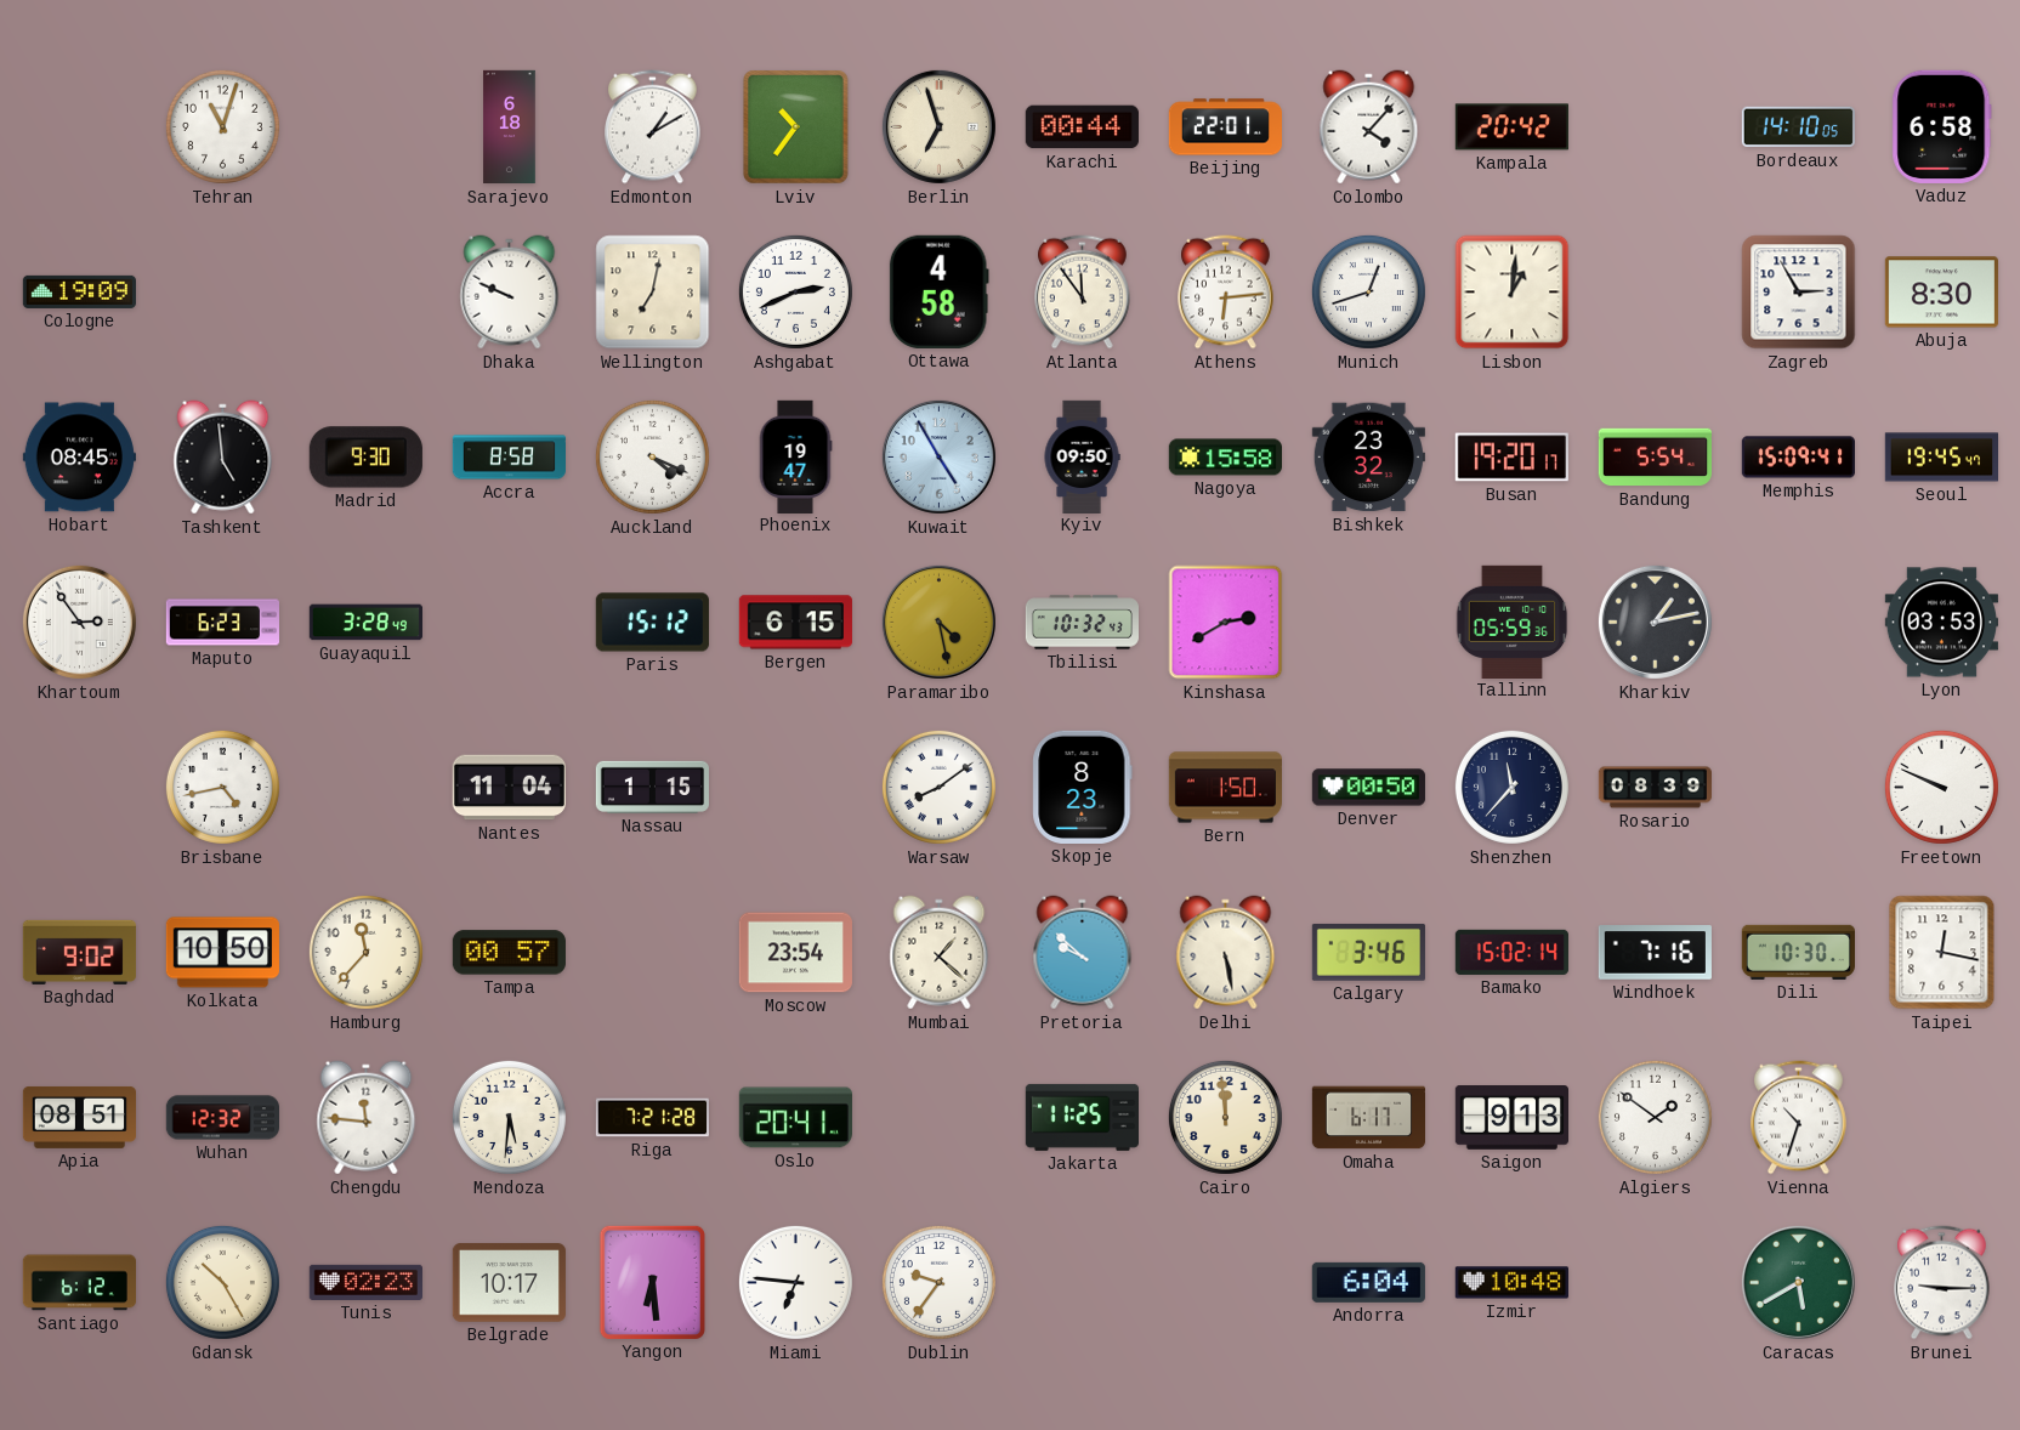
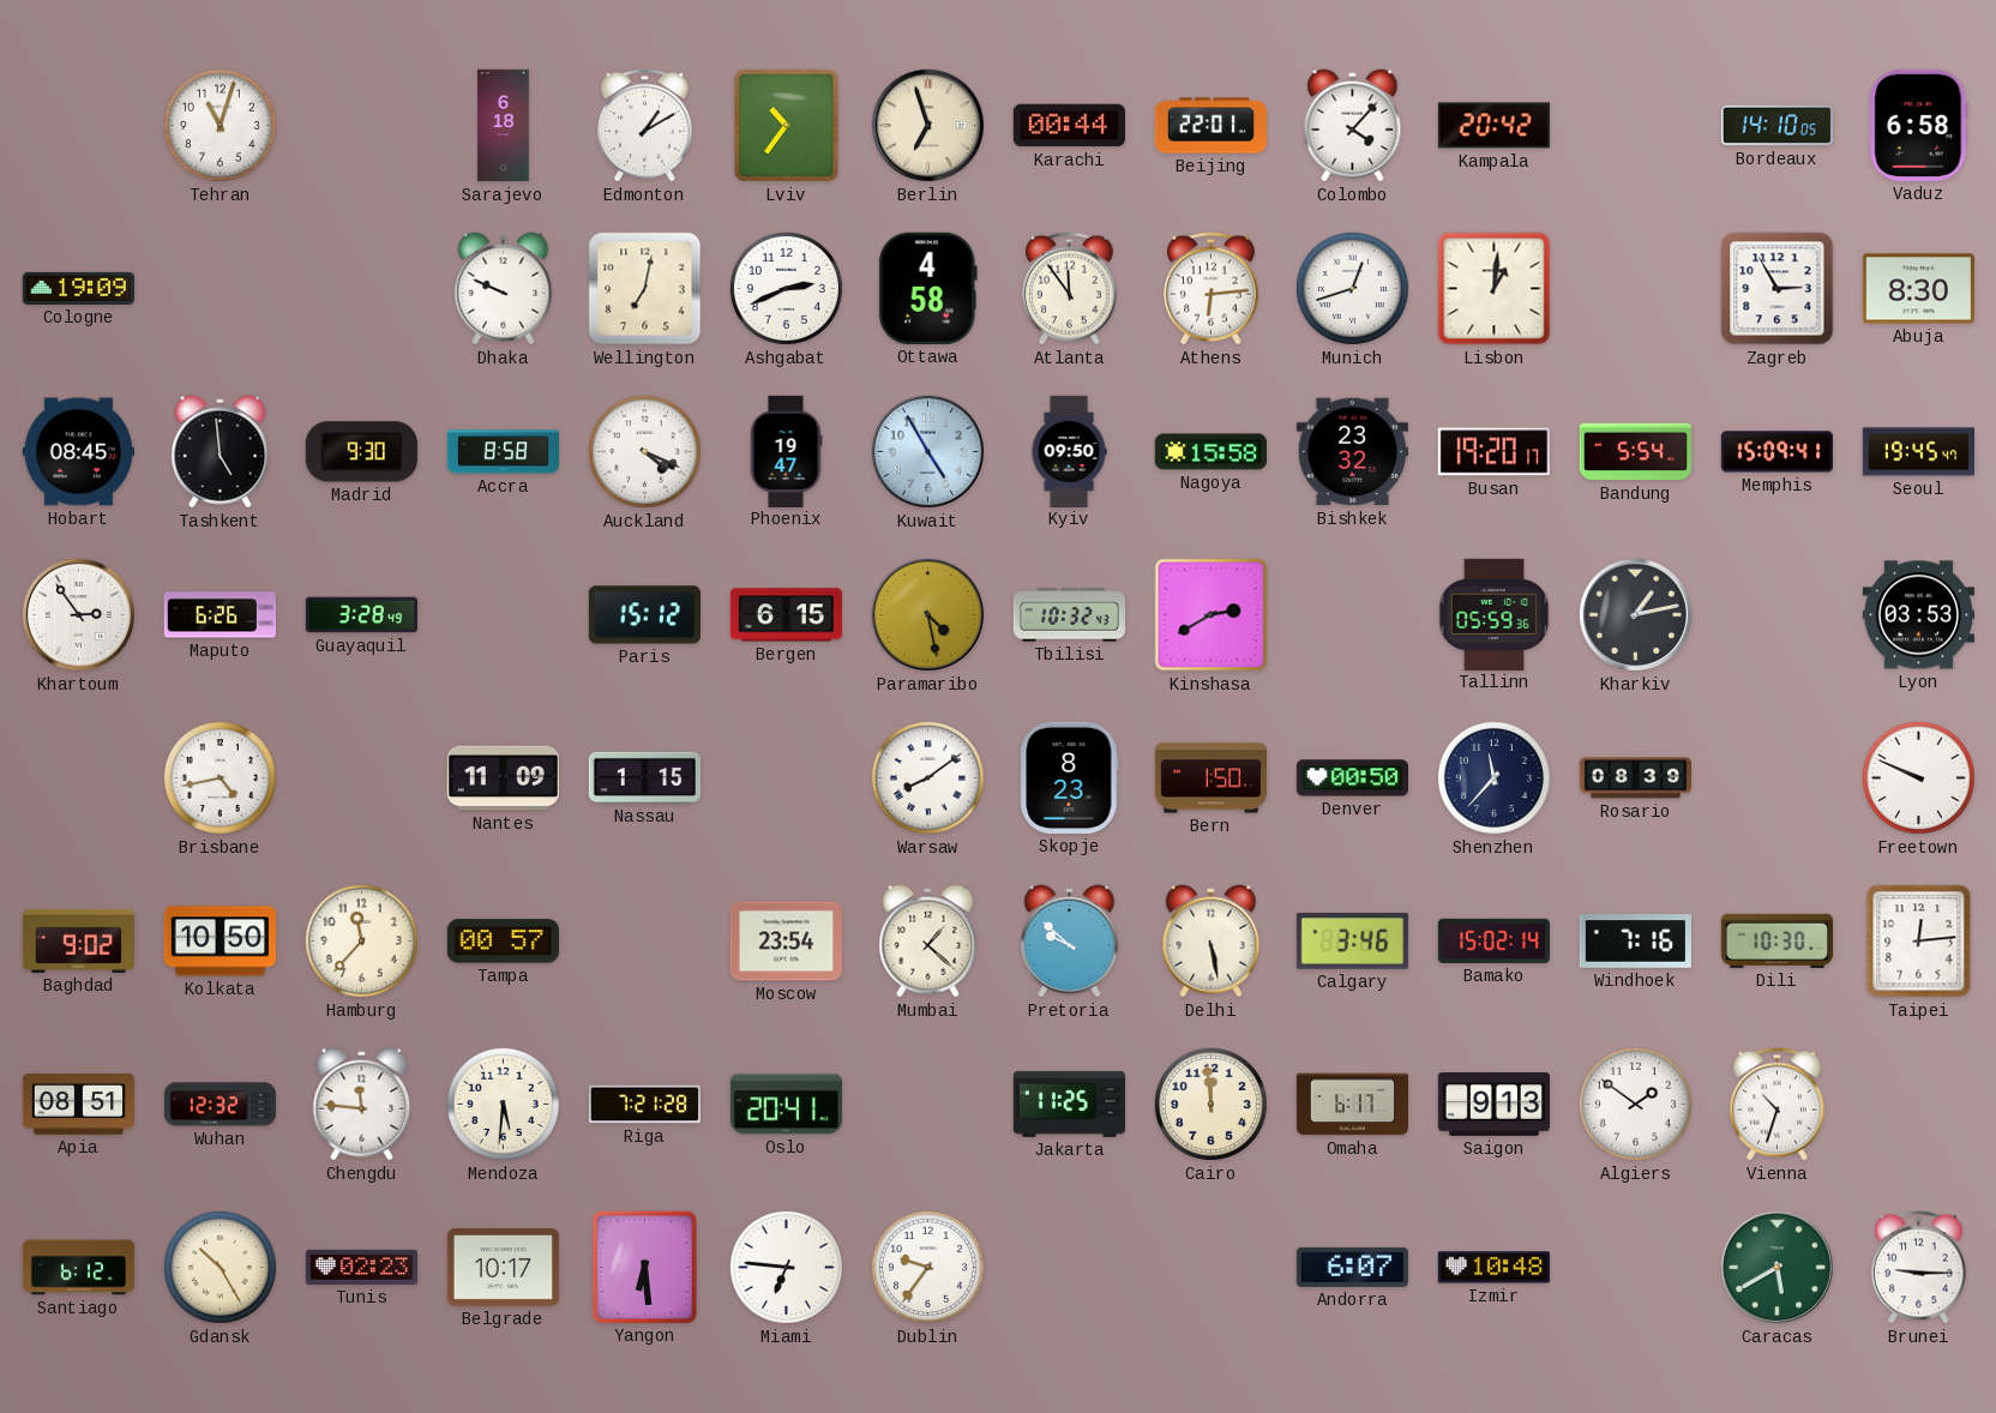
Maputo: 6:23 -> 6:26
Nantes: 11:04 -> 11:09
Taipei: 12:17 -> 12:14
Andorra: 6:04 -> 6:07
